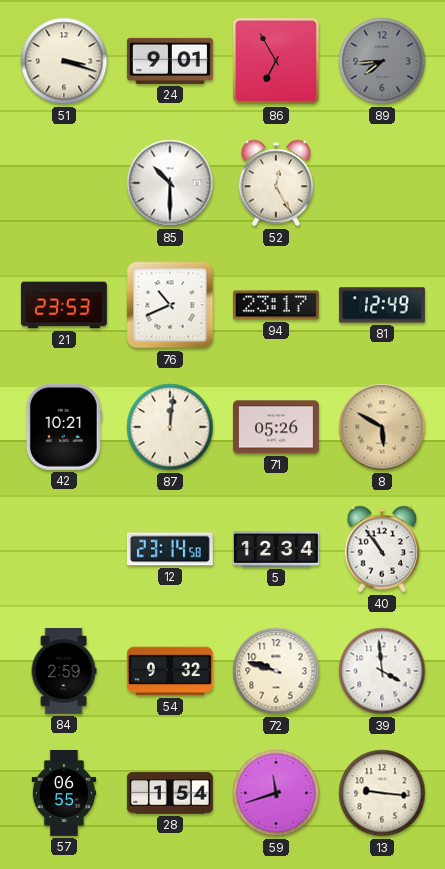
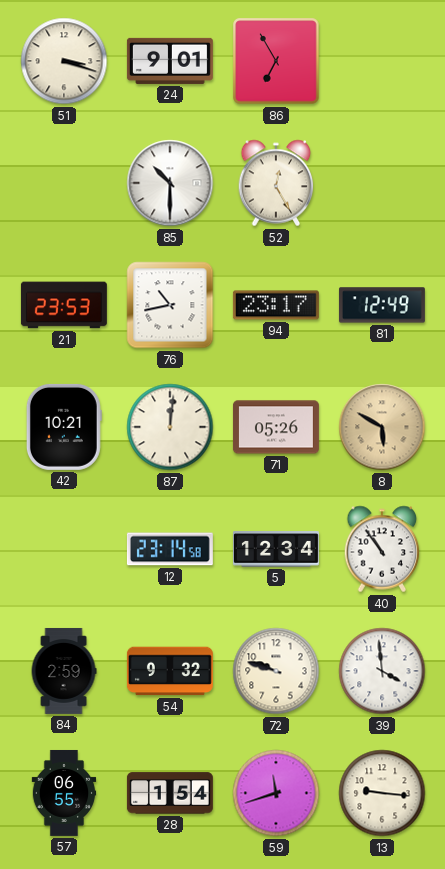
89: 7:44 -> none
76: 10:41 -> 10:43
